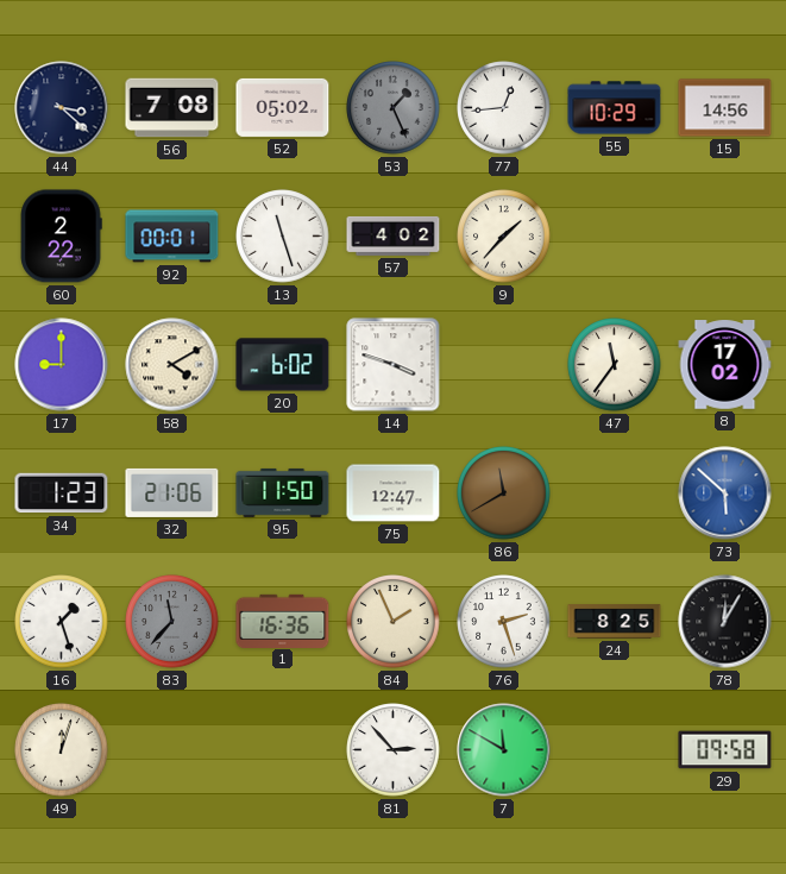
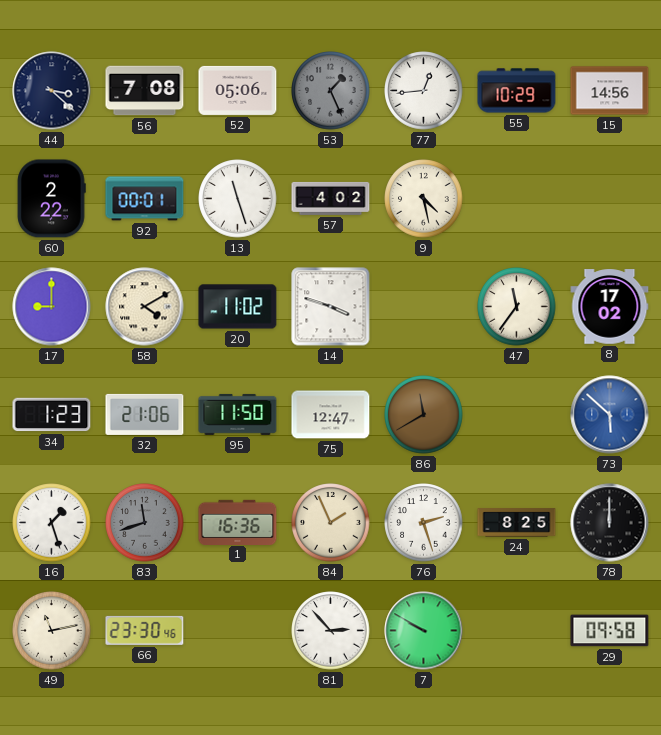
52: 05:02 -> 05:06
9: 1:37 -> 4:28
20: 6:02 -> 11:02
83: 11:37 -> 11:42
78: 12:05 -> 12:00
49: 12:03 -> 11:13
66: none -> 23:30
7: 11:50 -> 9:50
